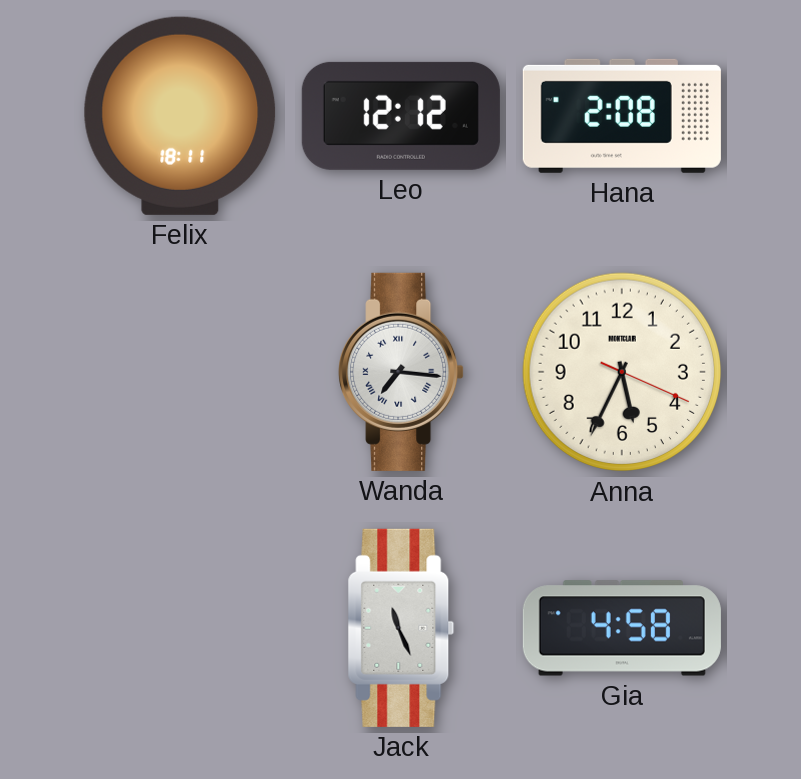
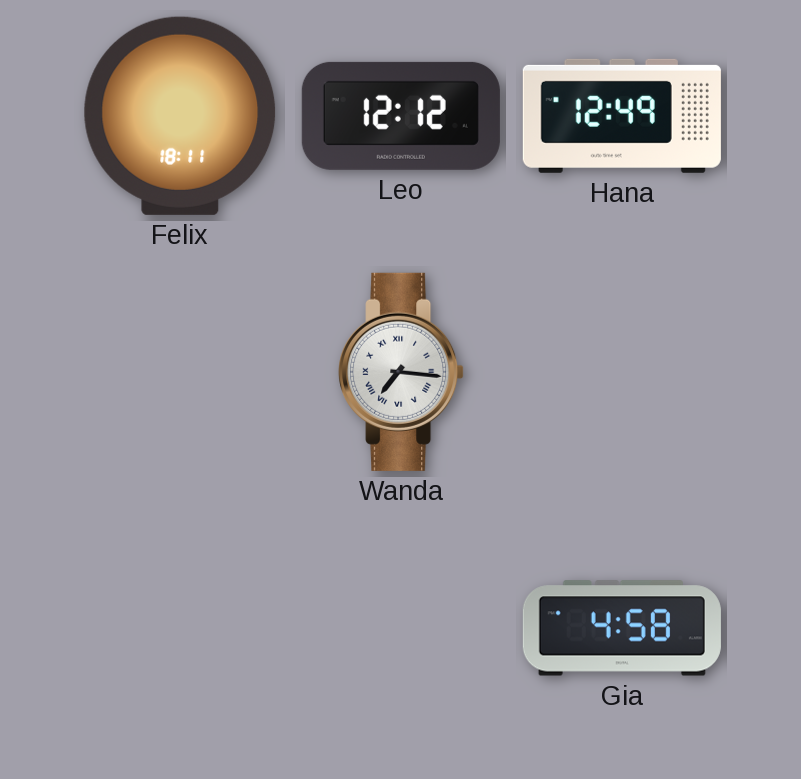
Hana: 2:08 -> 12:49
Anna: 5:34 -> none
Jack: 11:26 -> none
